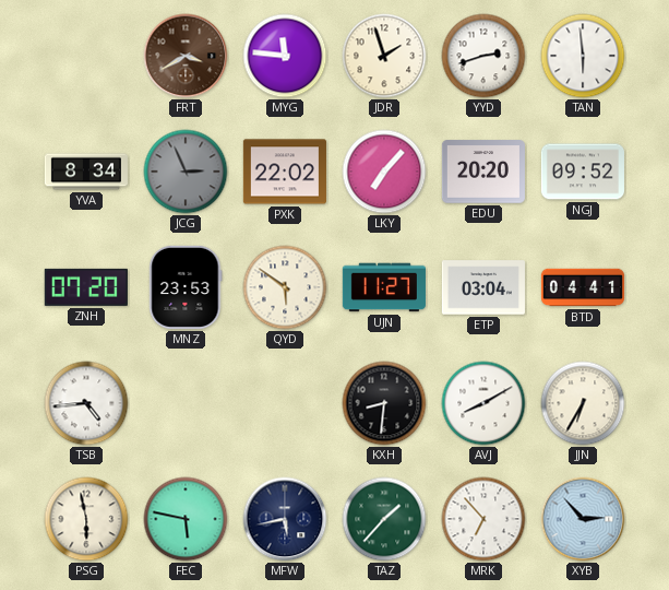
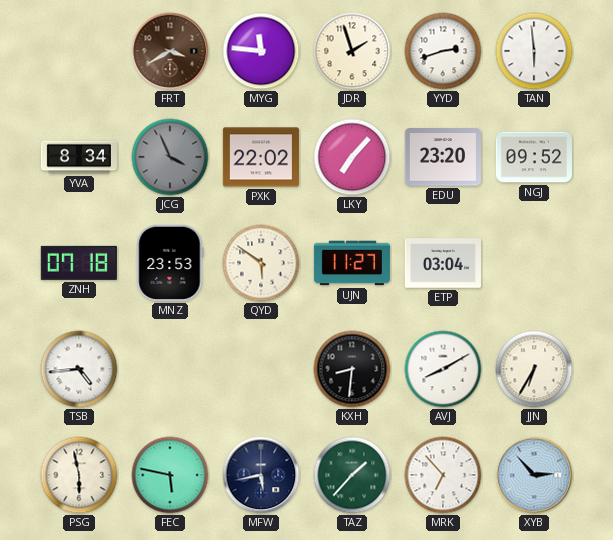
JCG: 2:56 -> 3:56
EDU: 20:20 -> 23:20
ZNH: 07:20 -> 07:18
BTD: 04:41 -> none
